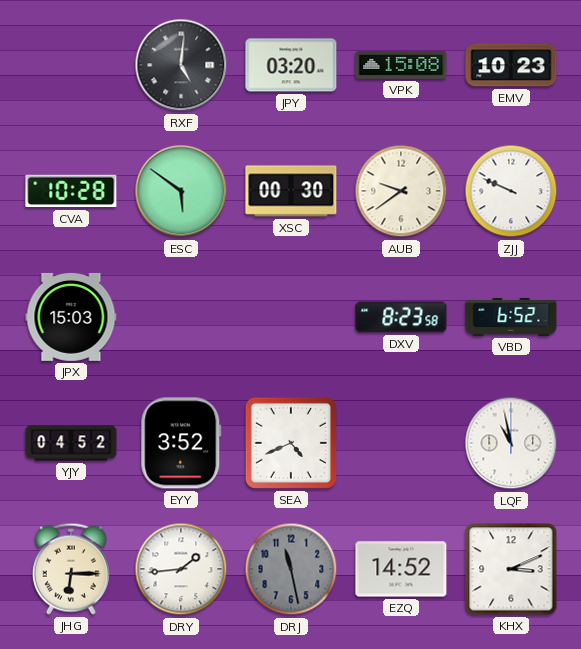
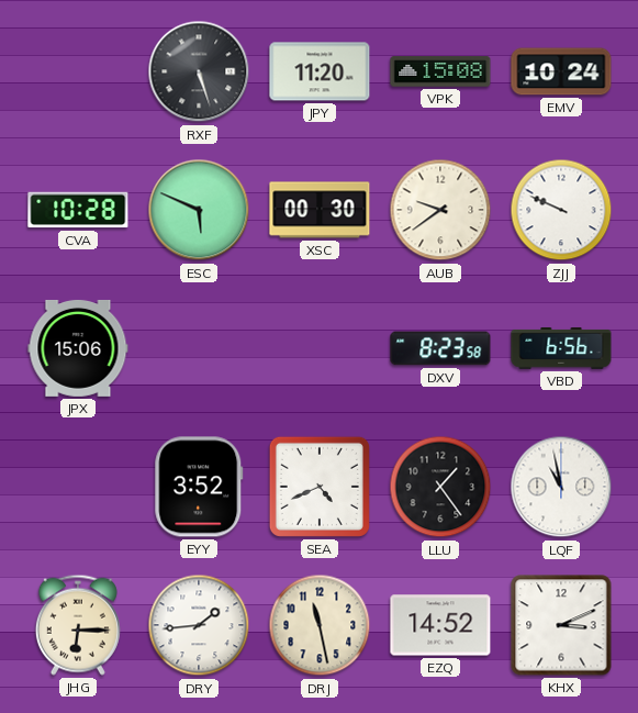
RXF: 5:01 -> 5:27
JPY: 03:20 -> 11:20
EMV: 10:23 -> 10:24
ESC: 5:51 -> 5:49
JPX: 15:03 -> 15:06
VBD: 6:52 -> 6:56
YJY: 04:52 -> none
LLU: none -> 1:24
DRJ dial: grey -> cream
